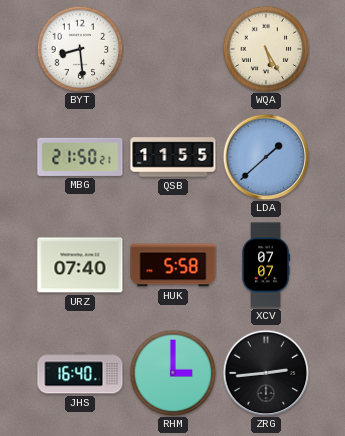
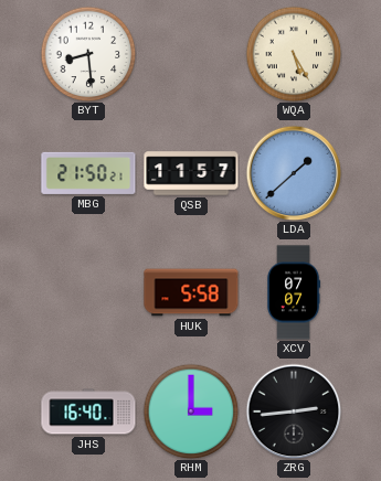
QSB: 11:55 -> 11:57
URZ: 07:40 -> none
